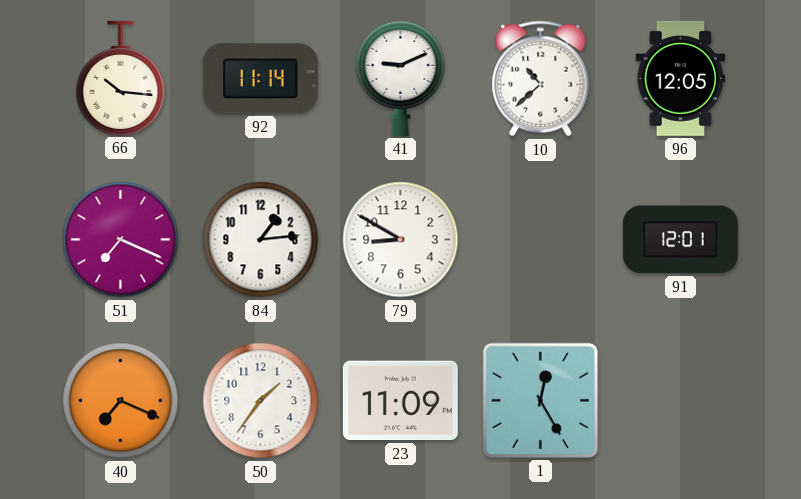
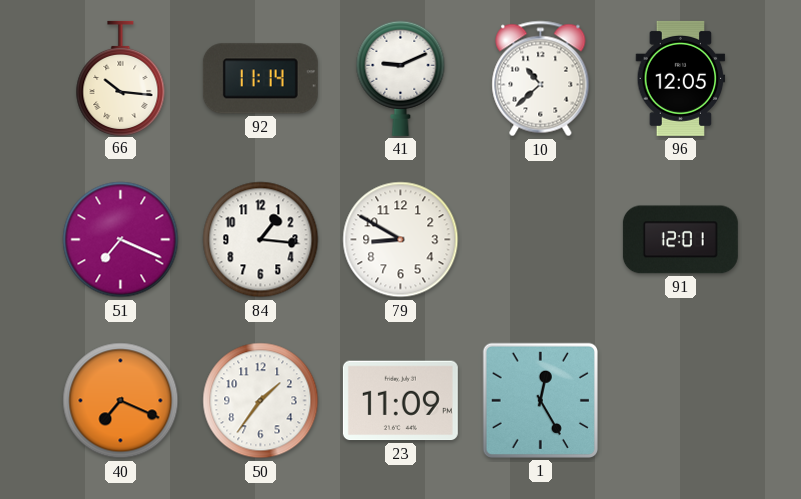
84: 1:14 -> 1:16
